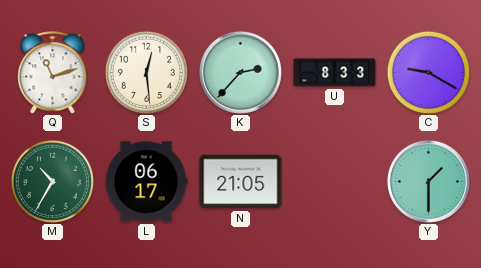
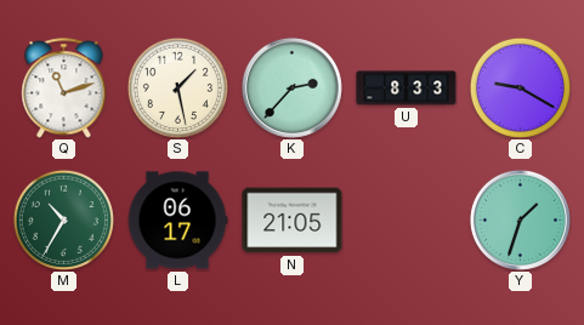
S: 12:29 -> 1:28
Y: 1:30 -> 1:33
